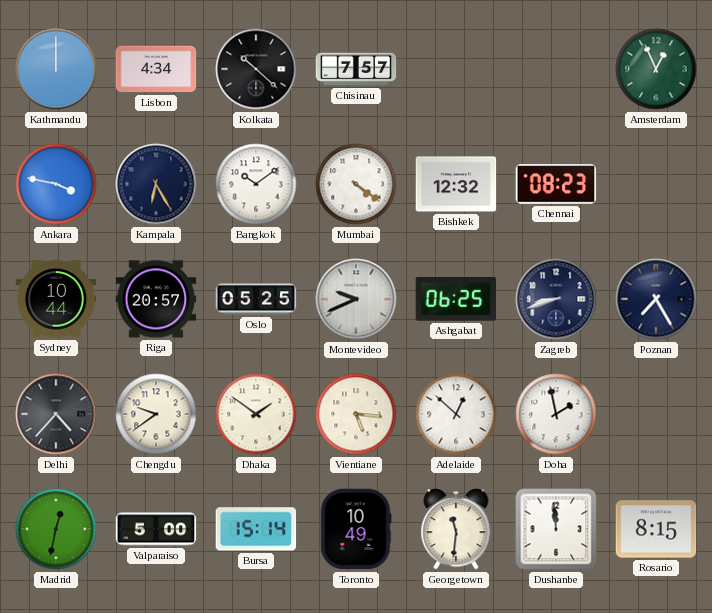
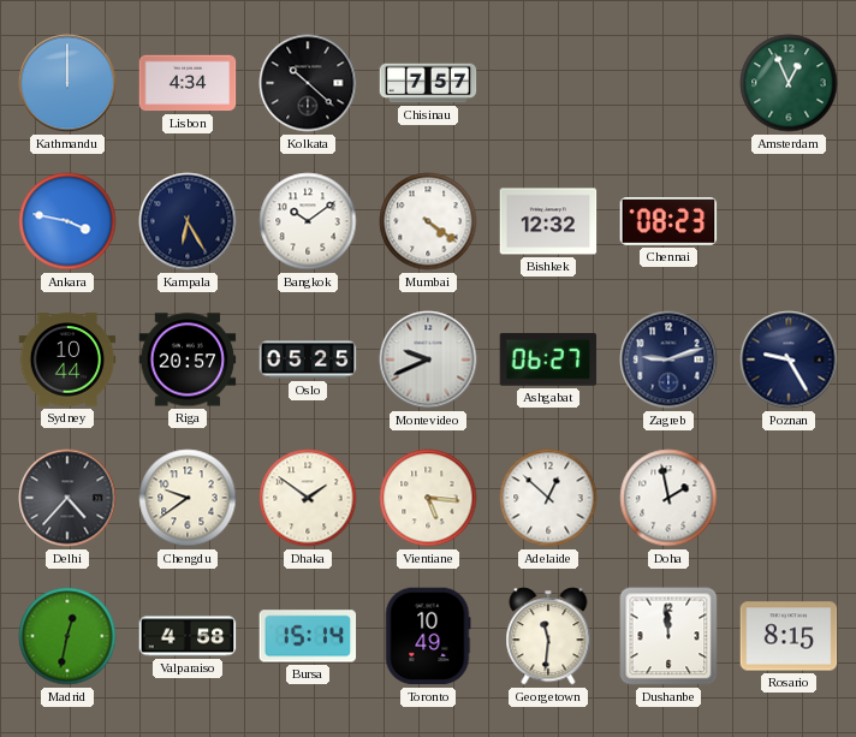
Ashgabat: 06:25 -> 06:27
Zagreb: 8:42 -> 9:12
Poznan: 7:25 -> 9:25
Valparaiso: 5:00 -> 4:58
